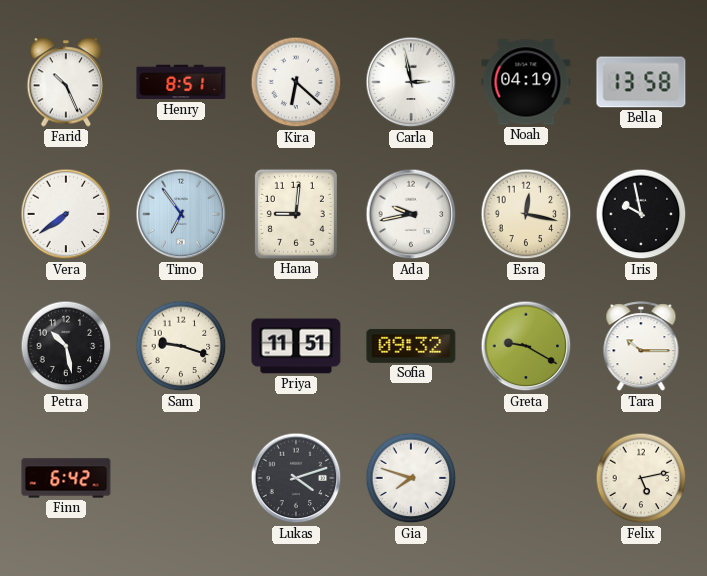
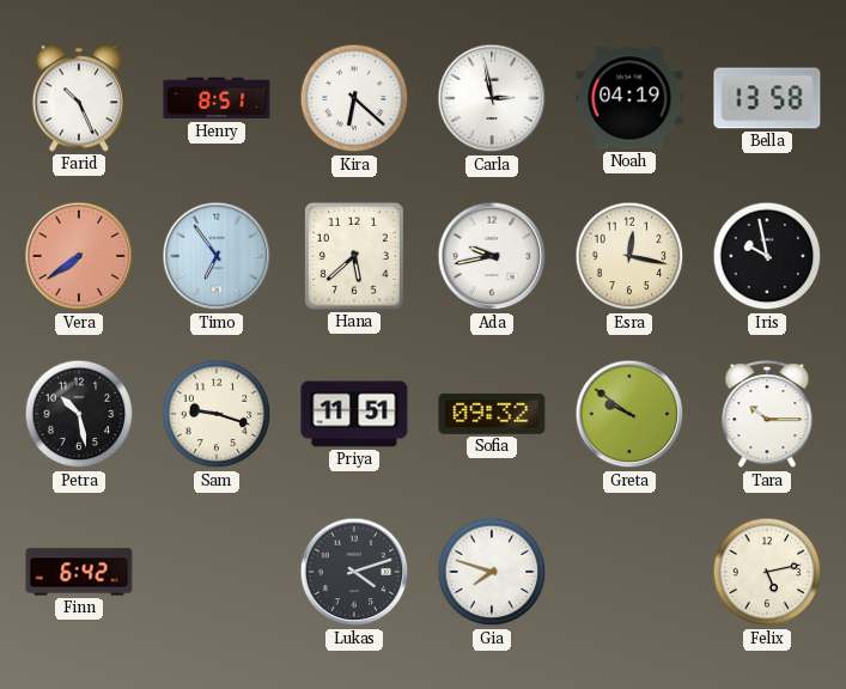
Vera dial: white -> salmon
Hana: 9:01 -> 5:38
Greta: 9:20 -> 9:51
